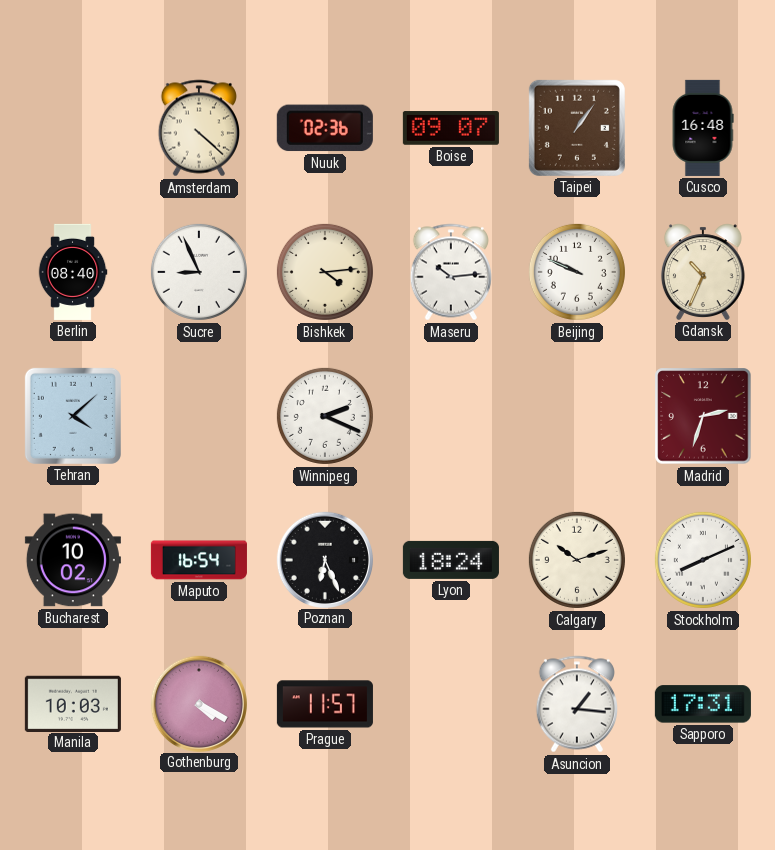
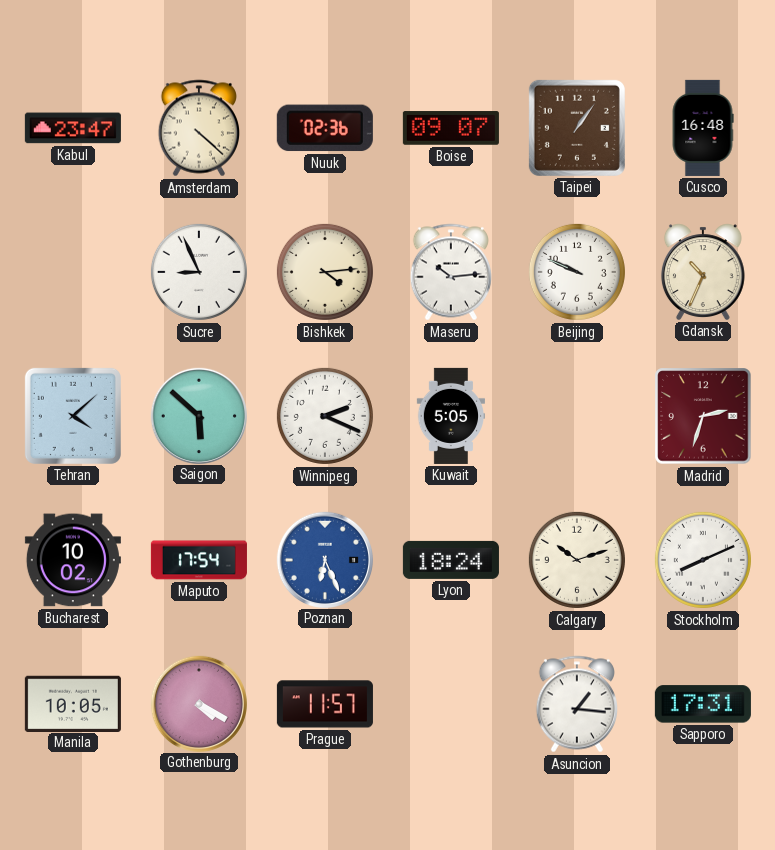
Kabul: none -> 23:47
Berlin: 08:40 -> none
Saigon: none -> 5:52
Kuwait: none -> 5:05
Maputo: 16:54 -> 17:54
Poznan dial: black -> blue
Manila: 10:03 -> 10:05
